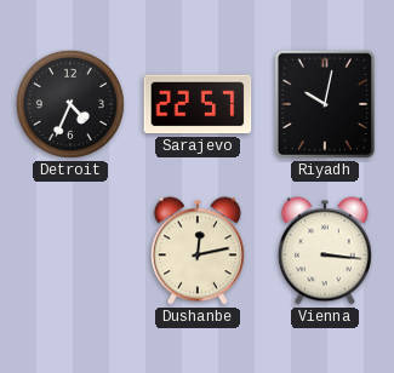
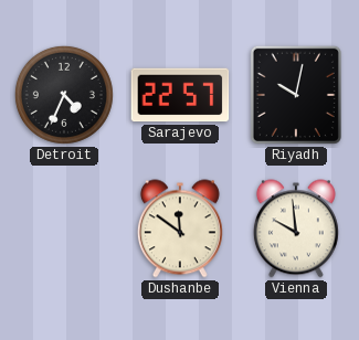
Dushanbe: 12:13 -> 11:51
Vienna: 3:16 -> 9:59
